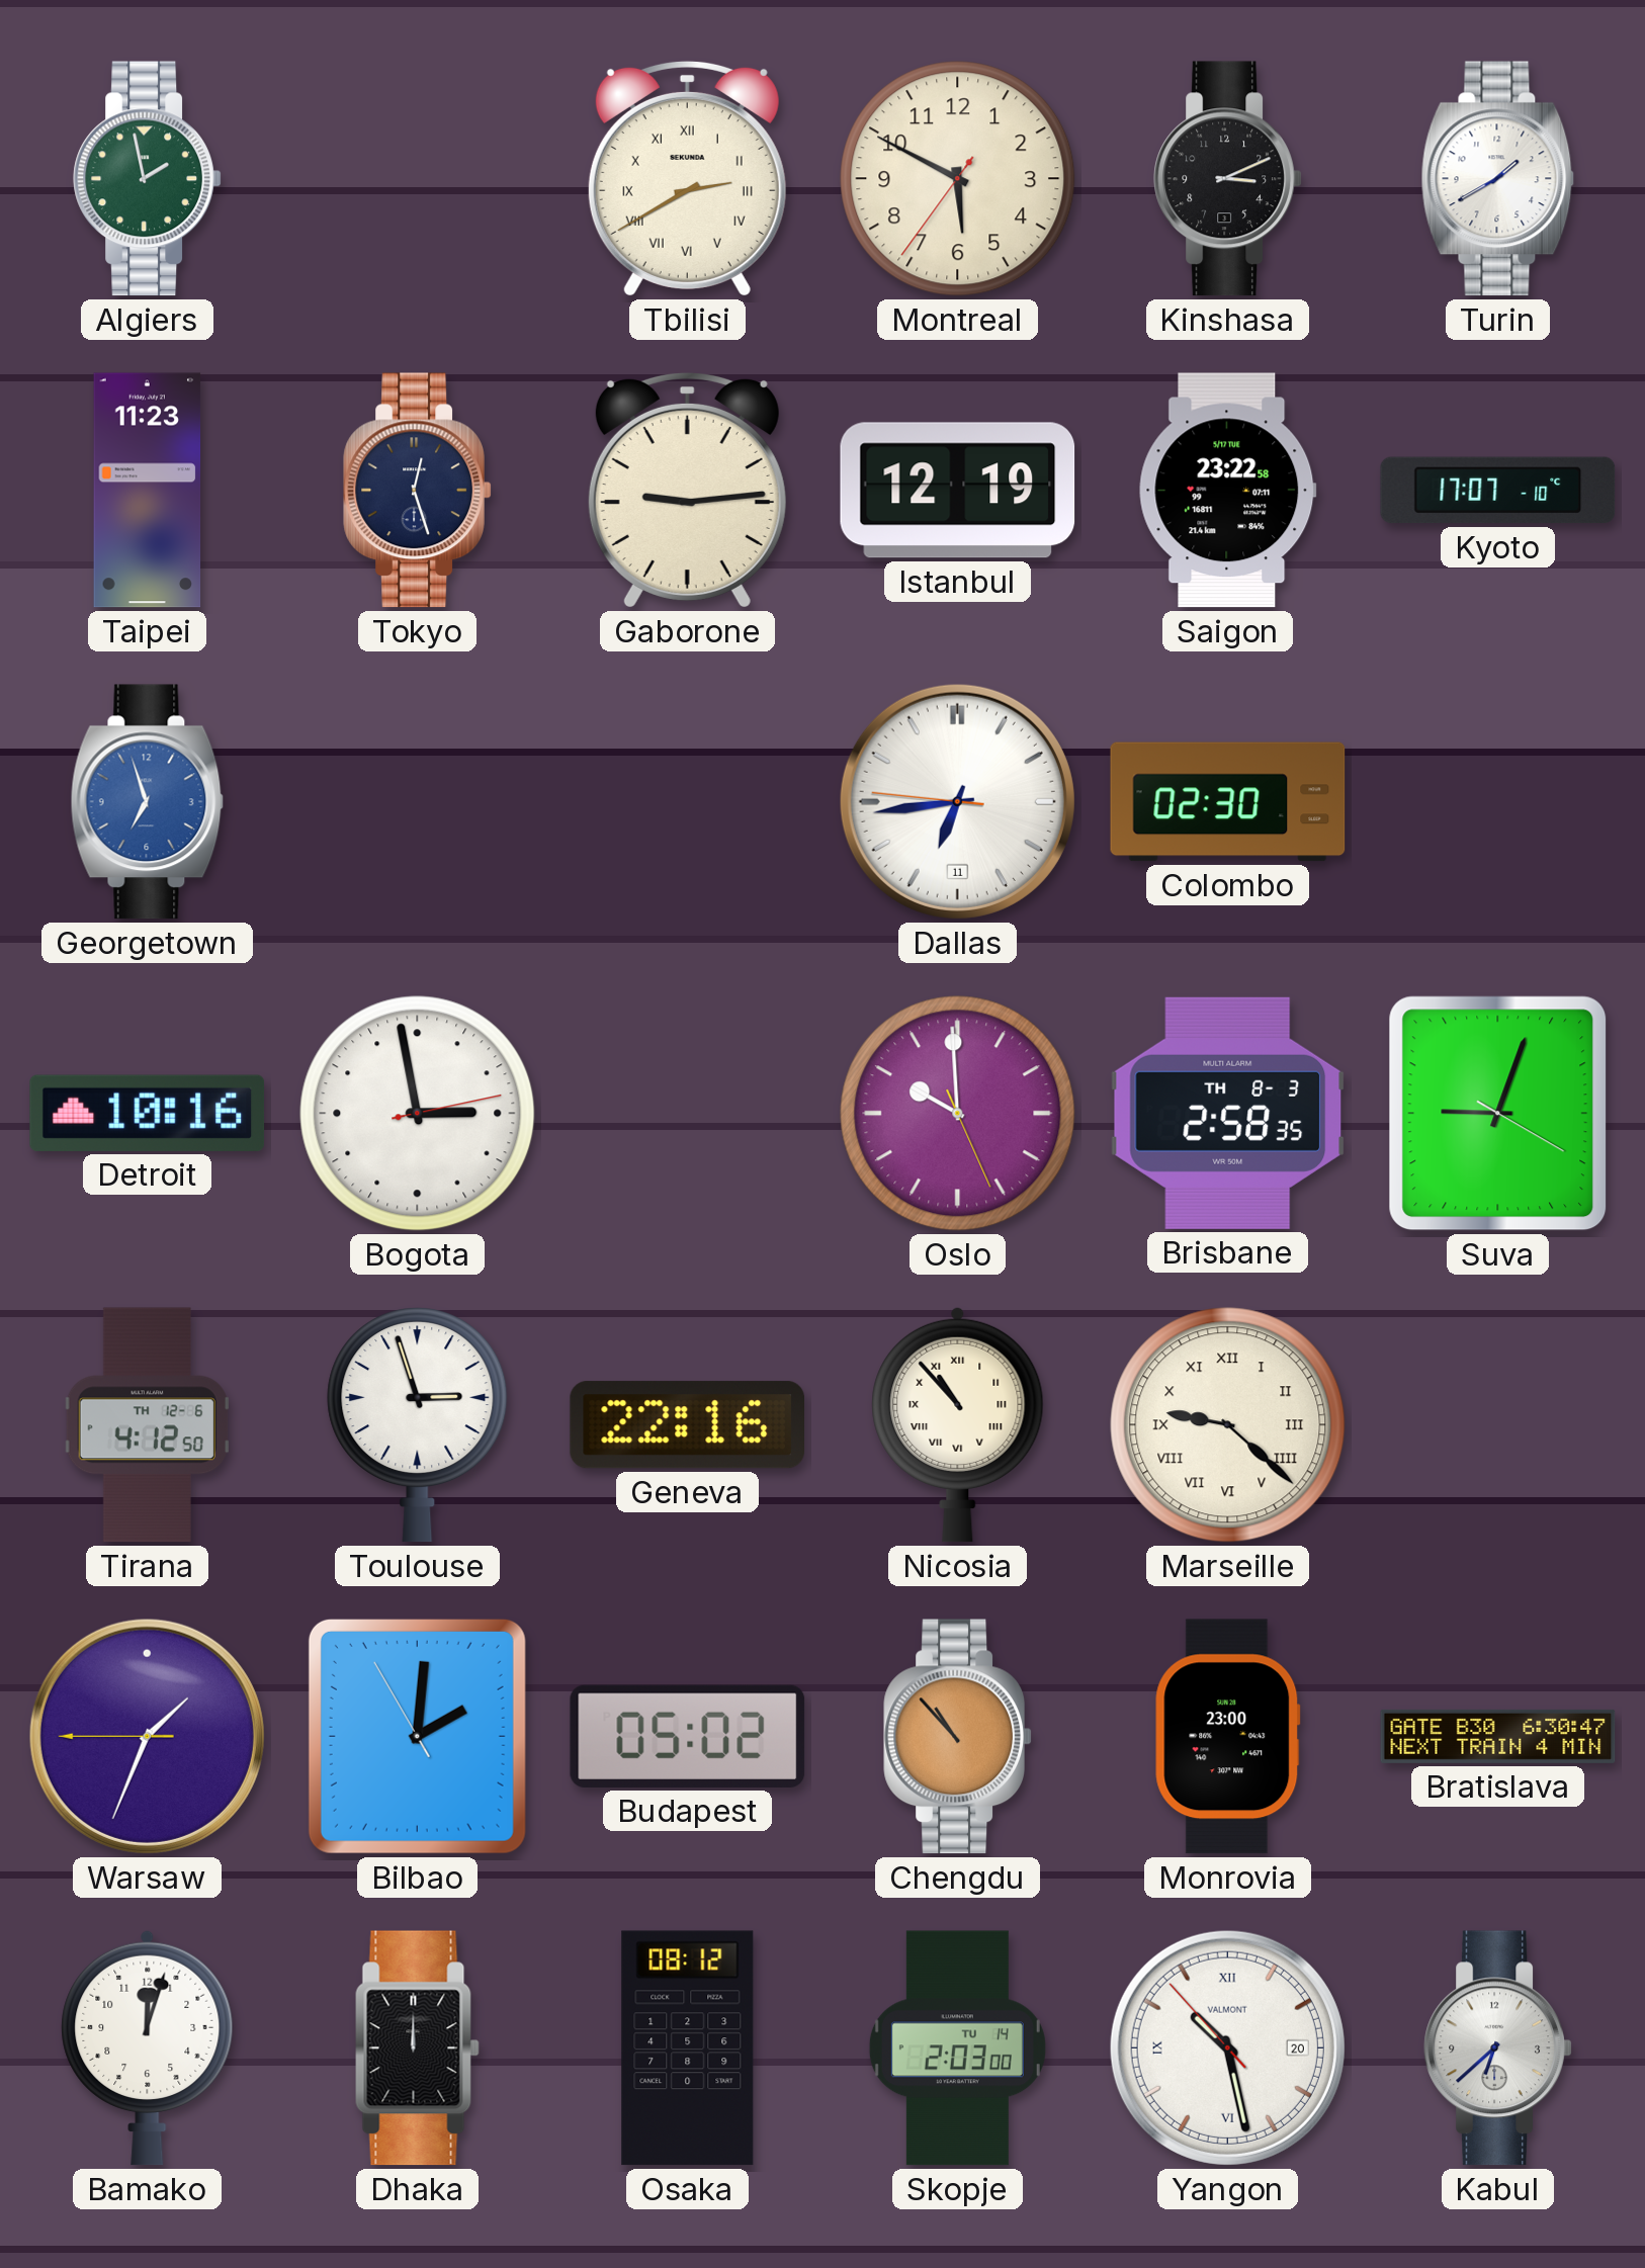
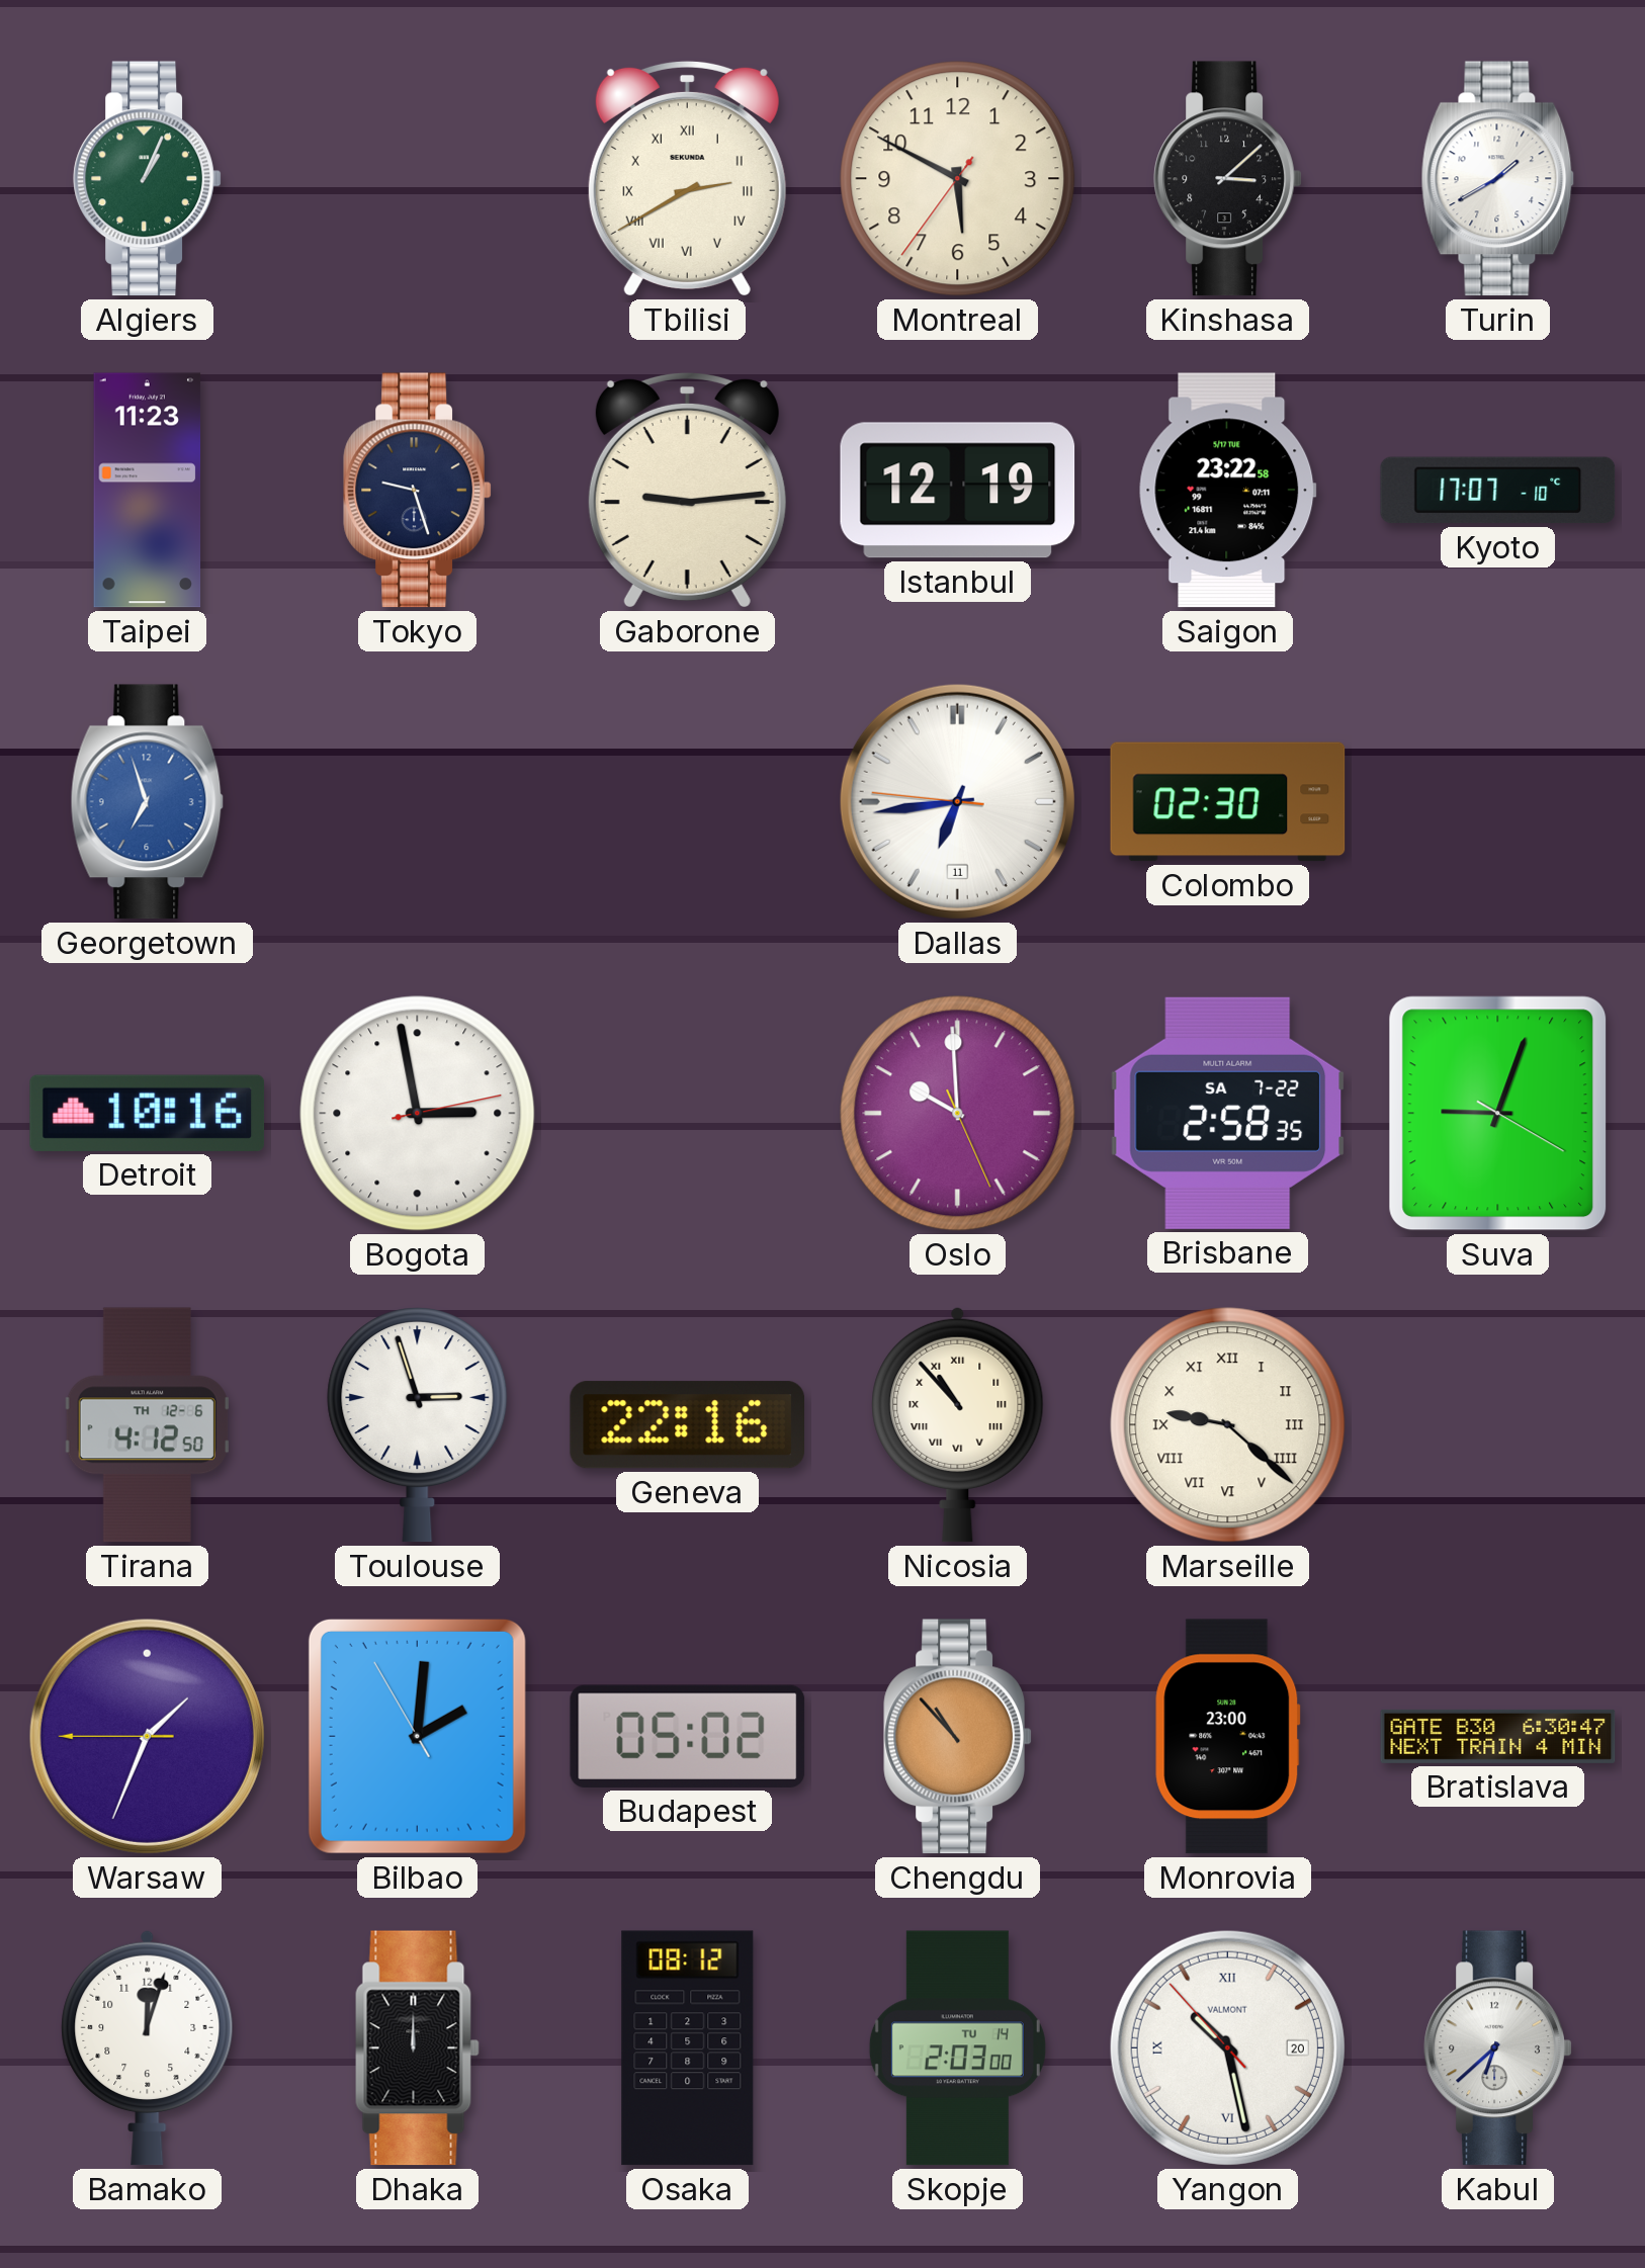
Algiers: 1:58 -> 1:04
Kinshasa: 3:11 -> 3:08
Tokyo: 12:27 -> 9:27
Brisbane date: TH 8-3 -> SA 7-22
